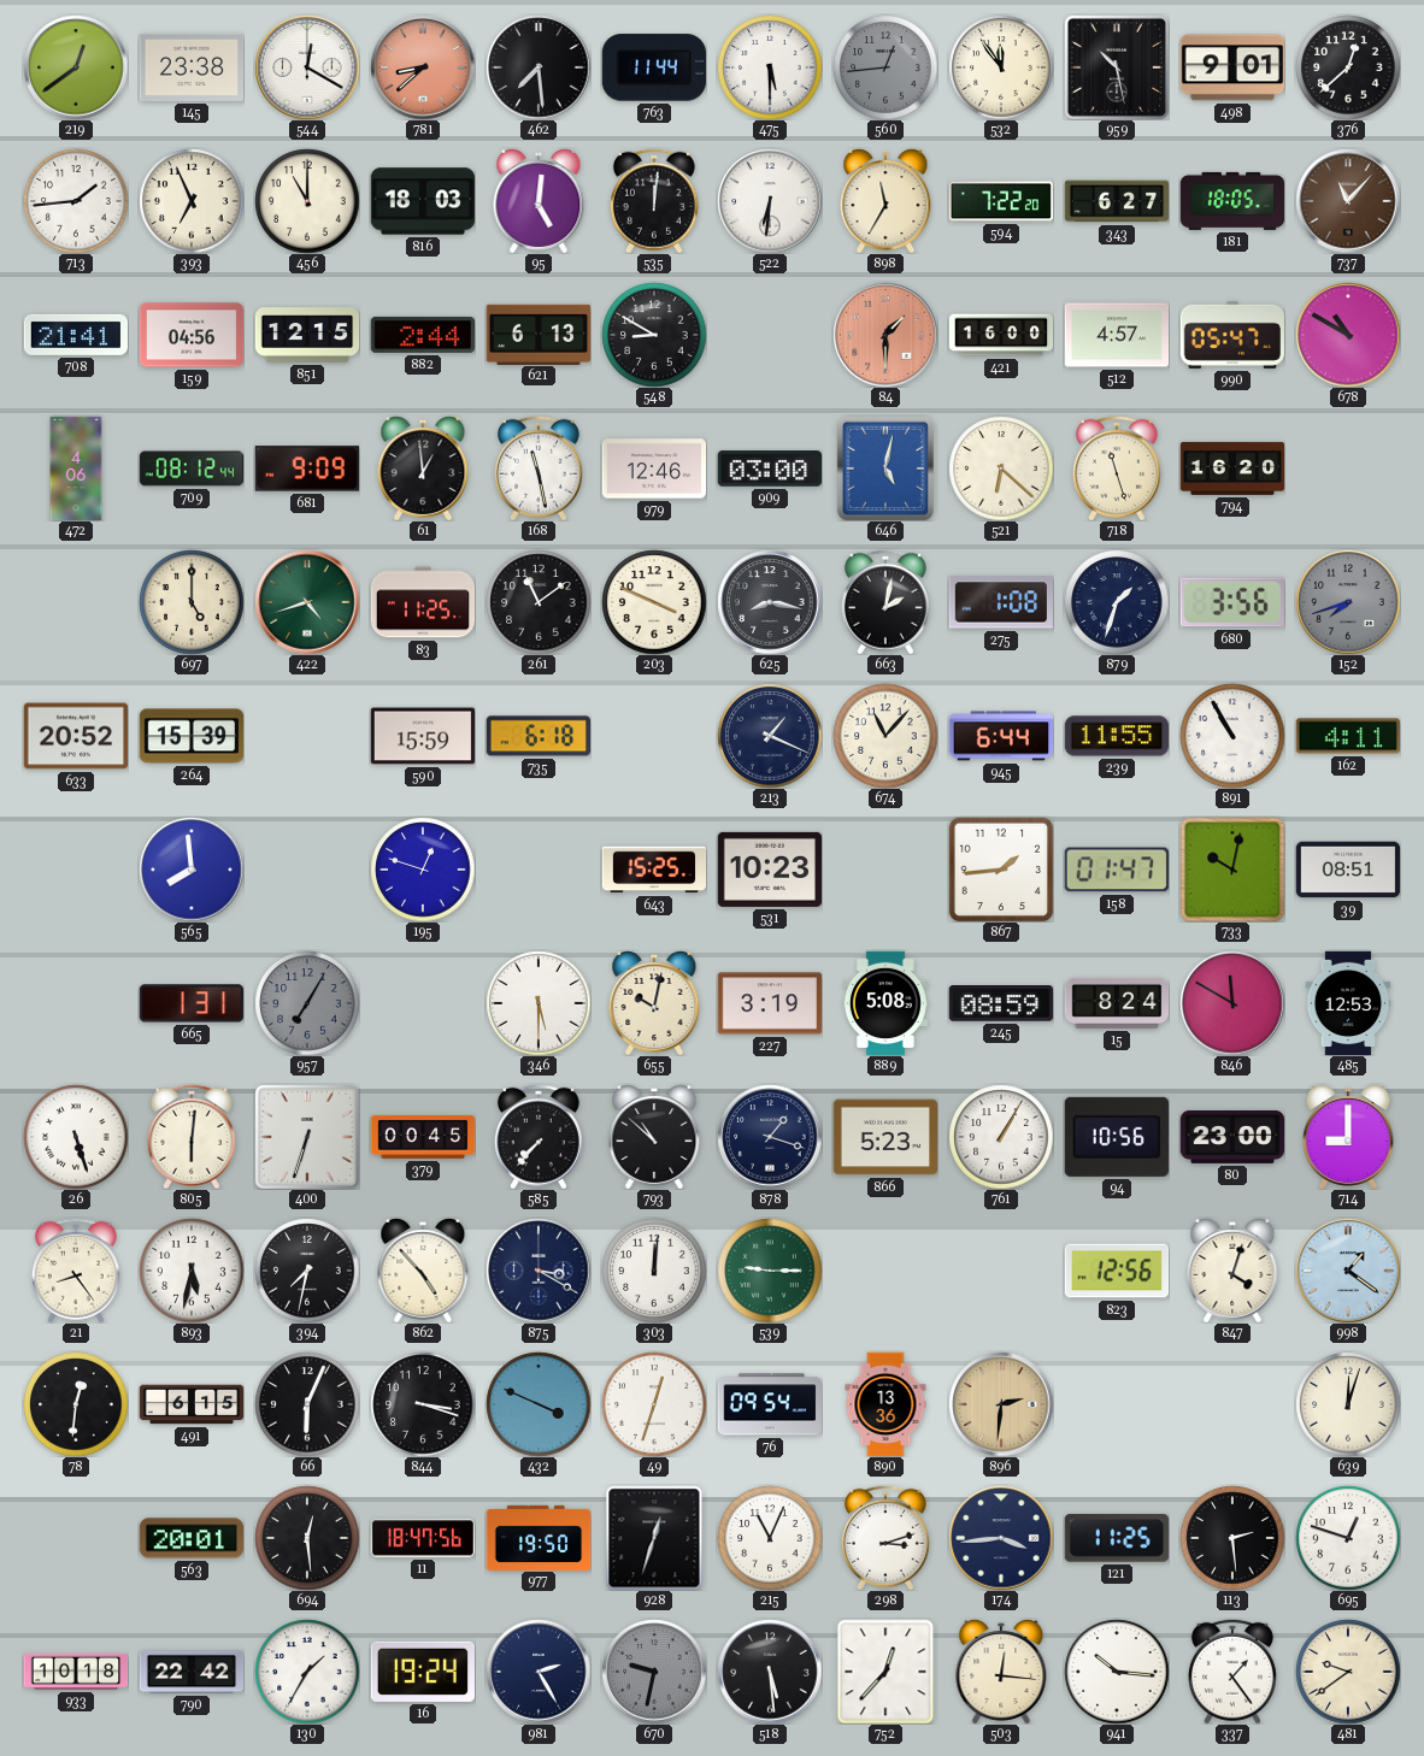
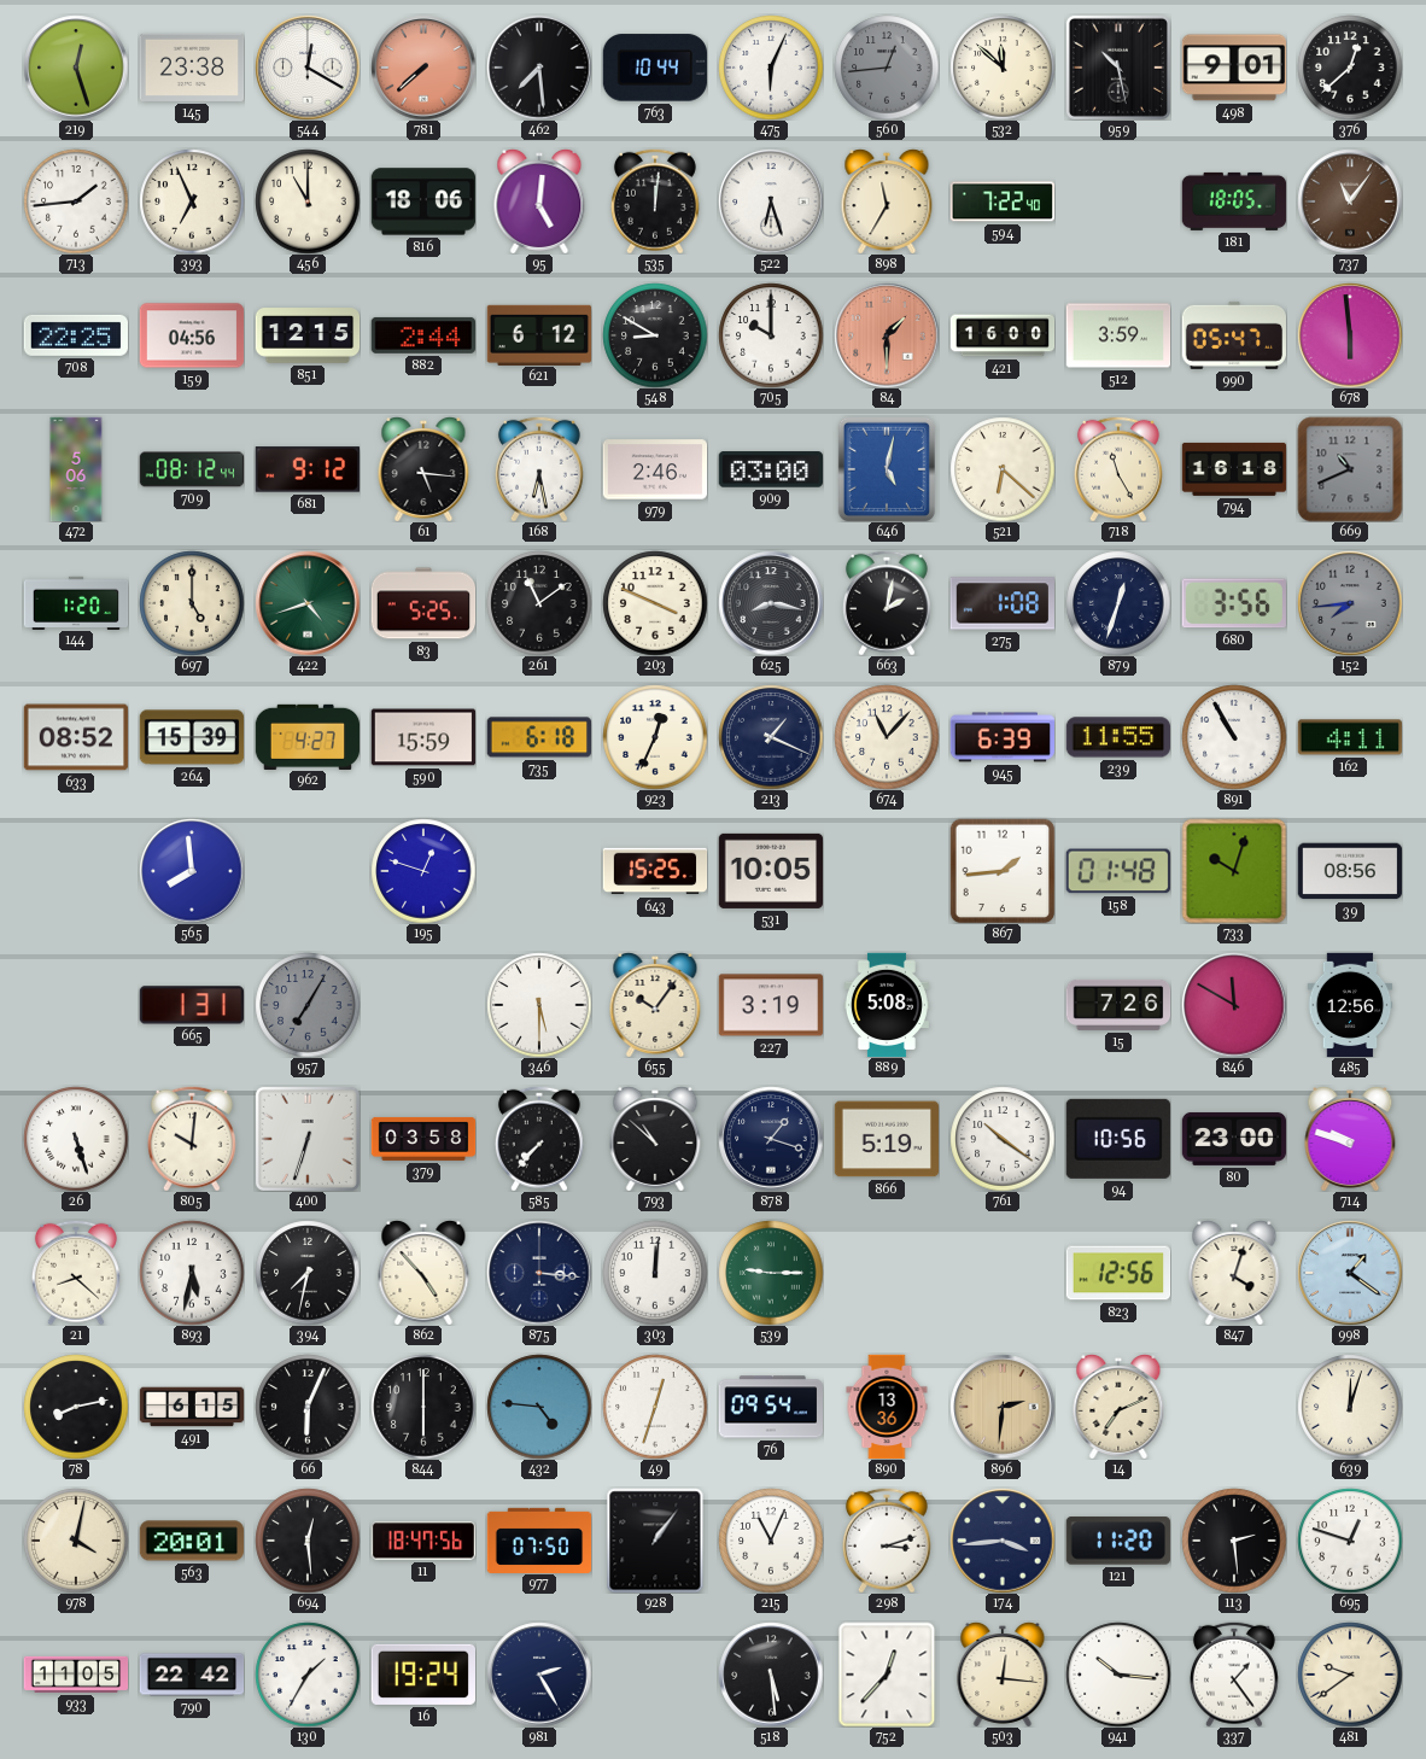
219: 12:39 -> 12:27
781: 8:38 -> 7:38
763: 11:44 -> 10:44
475: 5:30 -> 6:04
532: 11:54 -> 11:52
816: 18:03 -> 18:06
522: 6:31 -> 6:27
594: 7:22:20 -> 7:22:40
343: 6:27 -> none
737: 11:07 -> 11:06
708: 21:41 -> 22:25
621: 6:13 -> 6:12
705: none -> 10:00
512: 4:57 -> 3:59
678: 10:50 -> 5:59
472: 4:06 -> 5:06
681: 9:09 -> 9:12
61: 12:59 -> 5:16
168: 11:28 -> 6:28
979: 12:46 -> 2:46
718: 11:27 -> 11:25
794: 16:20 -> 16:18
669: none -> 10:41
144: none -> 1:20
83: 11:25 -> 5:25
879: 1:33 -> 12:33
152: 7:42 -> 7:44
633: 20:52 -> 08:52
962: none -> 4:27
923: none -> 12:34
945: 6:44 -> 6:39
531: 10:23 -> 10:05
158: 01:47 -> 01:48
733: 10:02 -> 10:03
39: 08:51 -> 08:56
655: 10:02 -> 10:06
245: 08:59 -> none
15: 8:24 -> 7:26
485: 12:53 -> 12:56
805: 6:01 -> 10:01
379: 00:45 -> 03:58
866: 5:23 -> 5:19
761: 1:05 -> 10:21
714: 9:00 -> 9:48
21: 8:24 -> 8:22
875: 3:20 -> 3:16
78: 12:31 -> 8:13
844: 3:18 -> 6:00
432: 3:49 -> 4:46
14: none -> 7:11
978: none -> 4:02
977: 19:50 -> 07:50
928: 12:33 -> 1:06
121: 11:25 -> 11:20
933: 10:18 -> 11:05
670: 9:32 -> none
